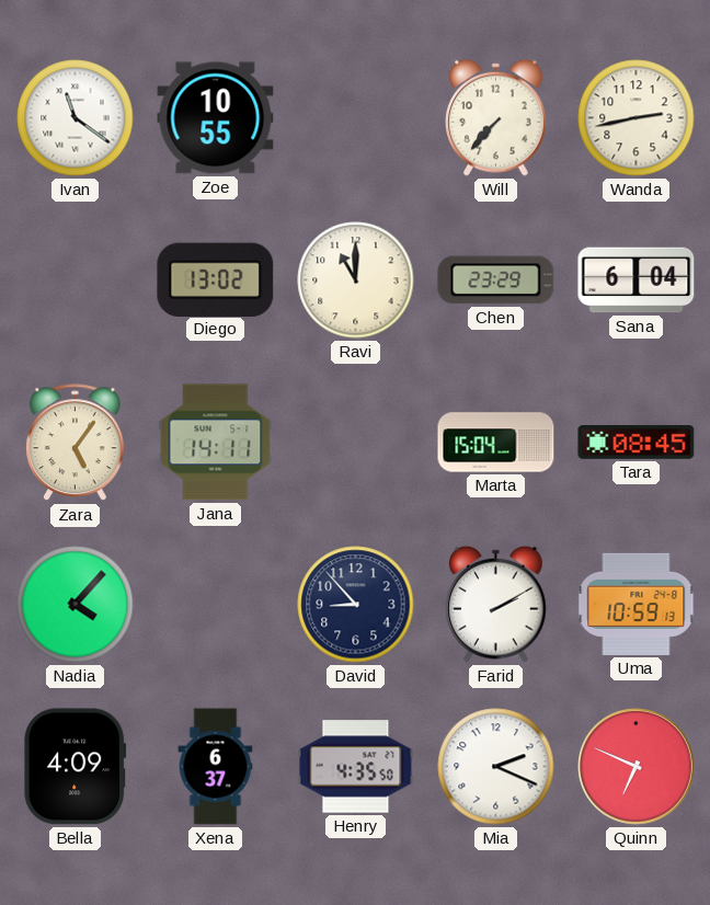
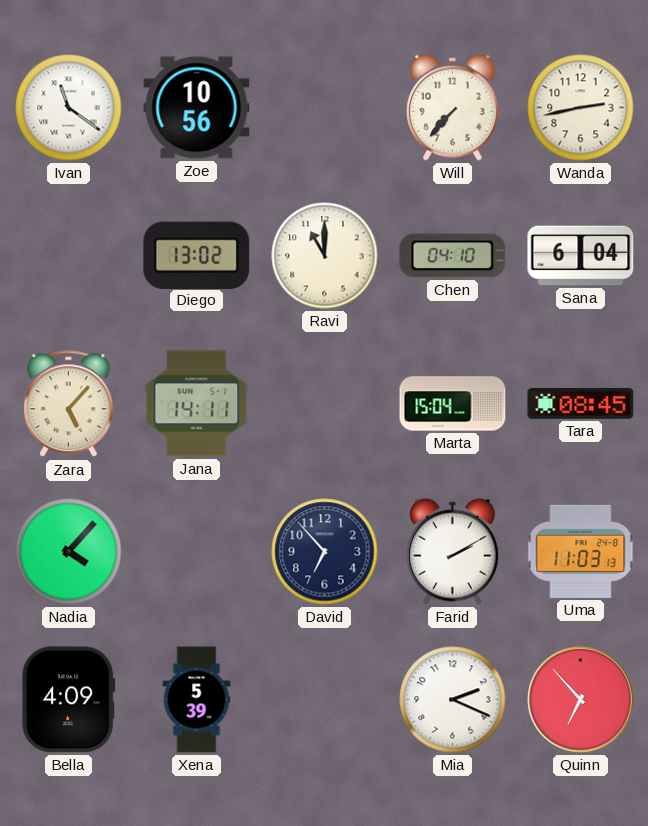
Zoe: 10:55 -> 10:56
Chen: 23:29 -> 04:10
Zara: 5:06 -> 5:07
David: 8:53 -> 6:53
Uma: 10:59 -> 11:03
Xena: 6:37 -> 5:39
Henry: 4:35 -> none
Quinn: 6:49 -> 6:53
